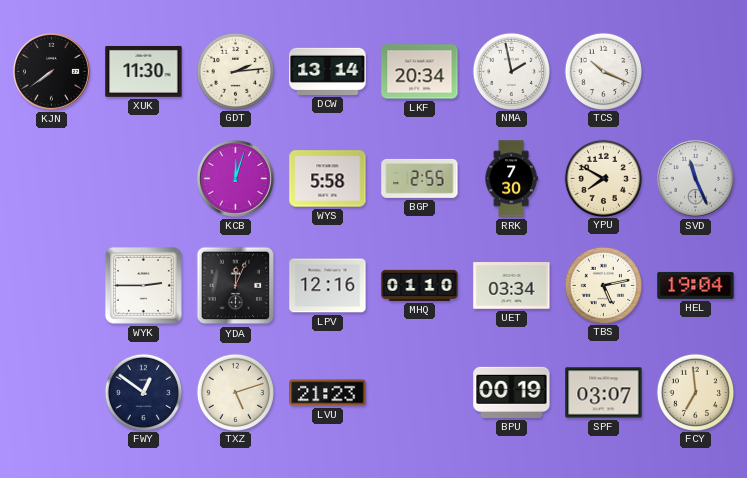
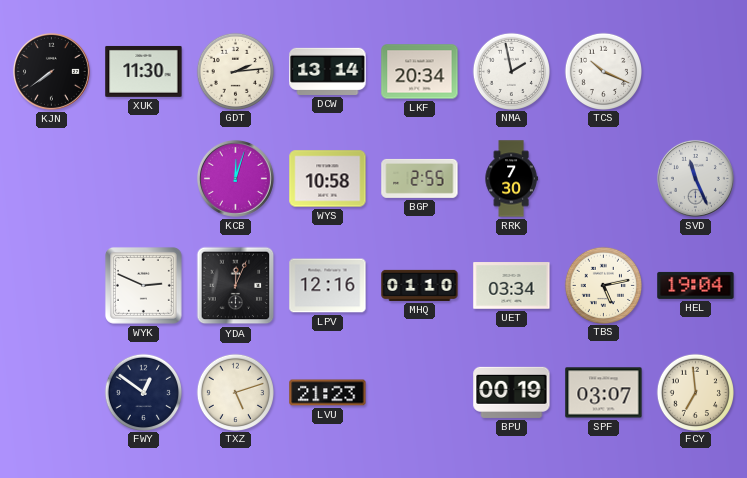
WYS: 5:58 -> 10:58
YPU: 7:50 -> none
WYK: 2:45 -> 2:49
